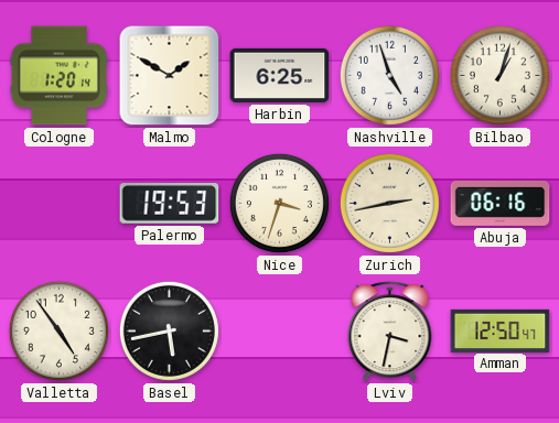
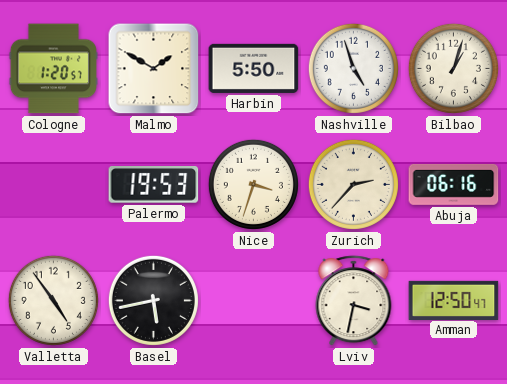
Cologne: 1:20:14 -> 1:20:57
Harbin: 6:25 -> 5:50
Zurich: 2:43 -> 2:37
